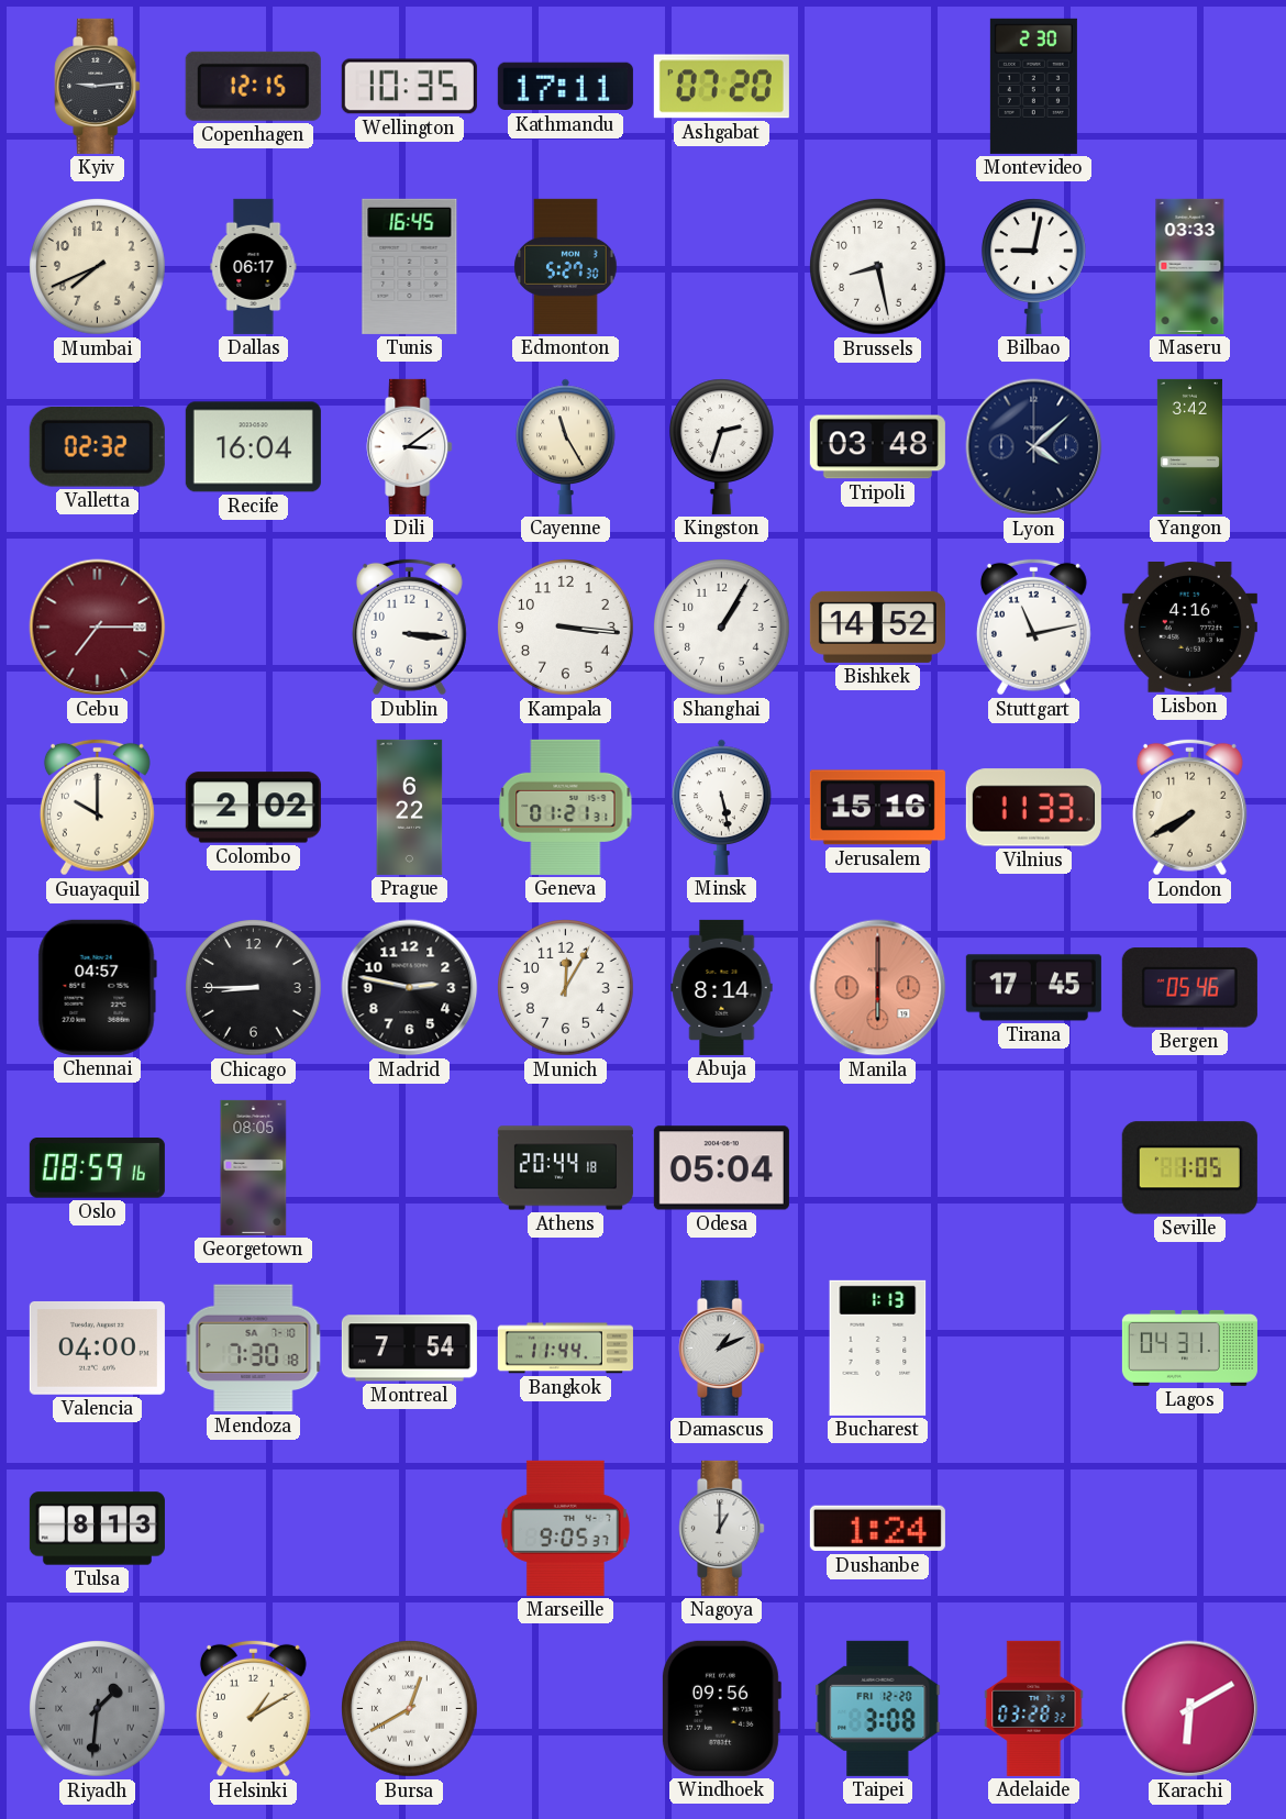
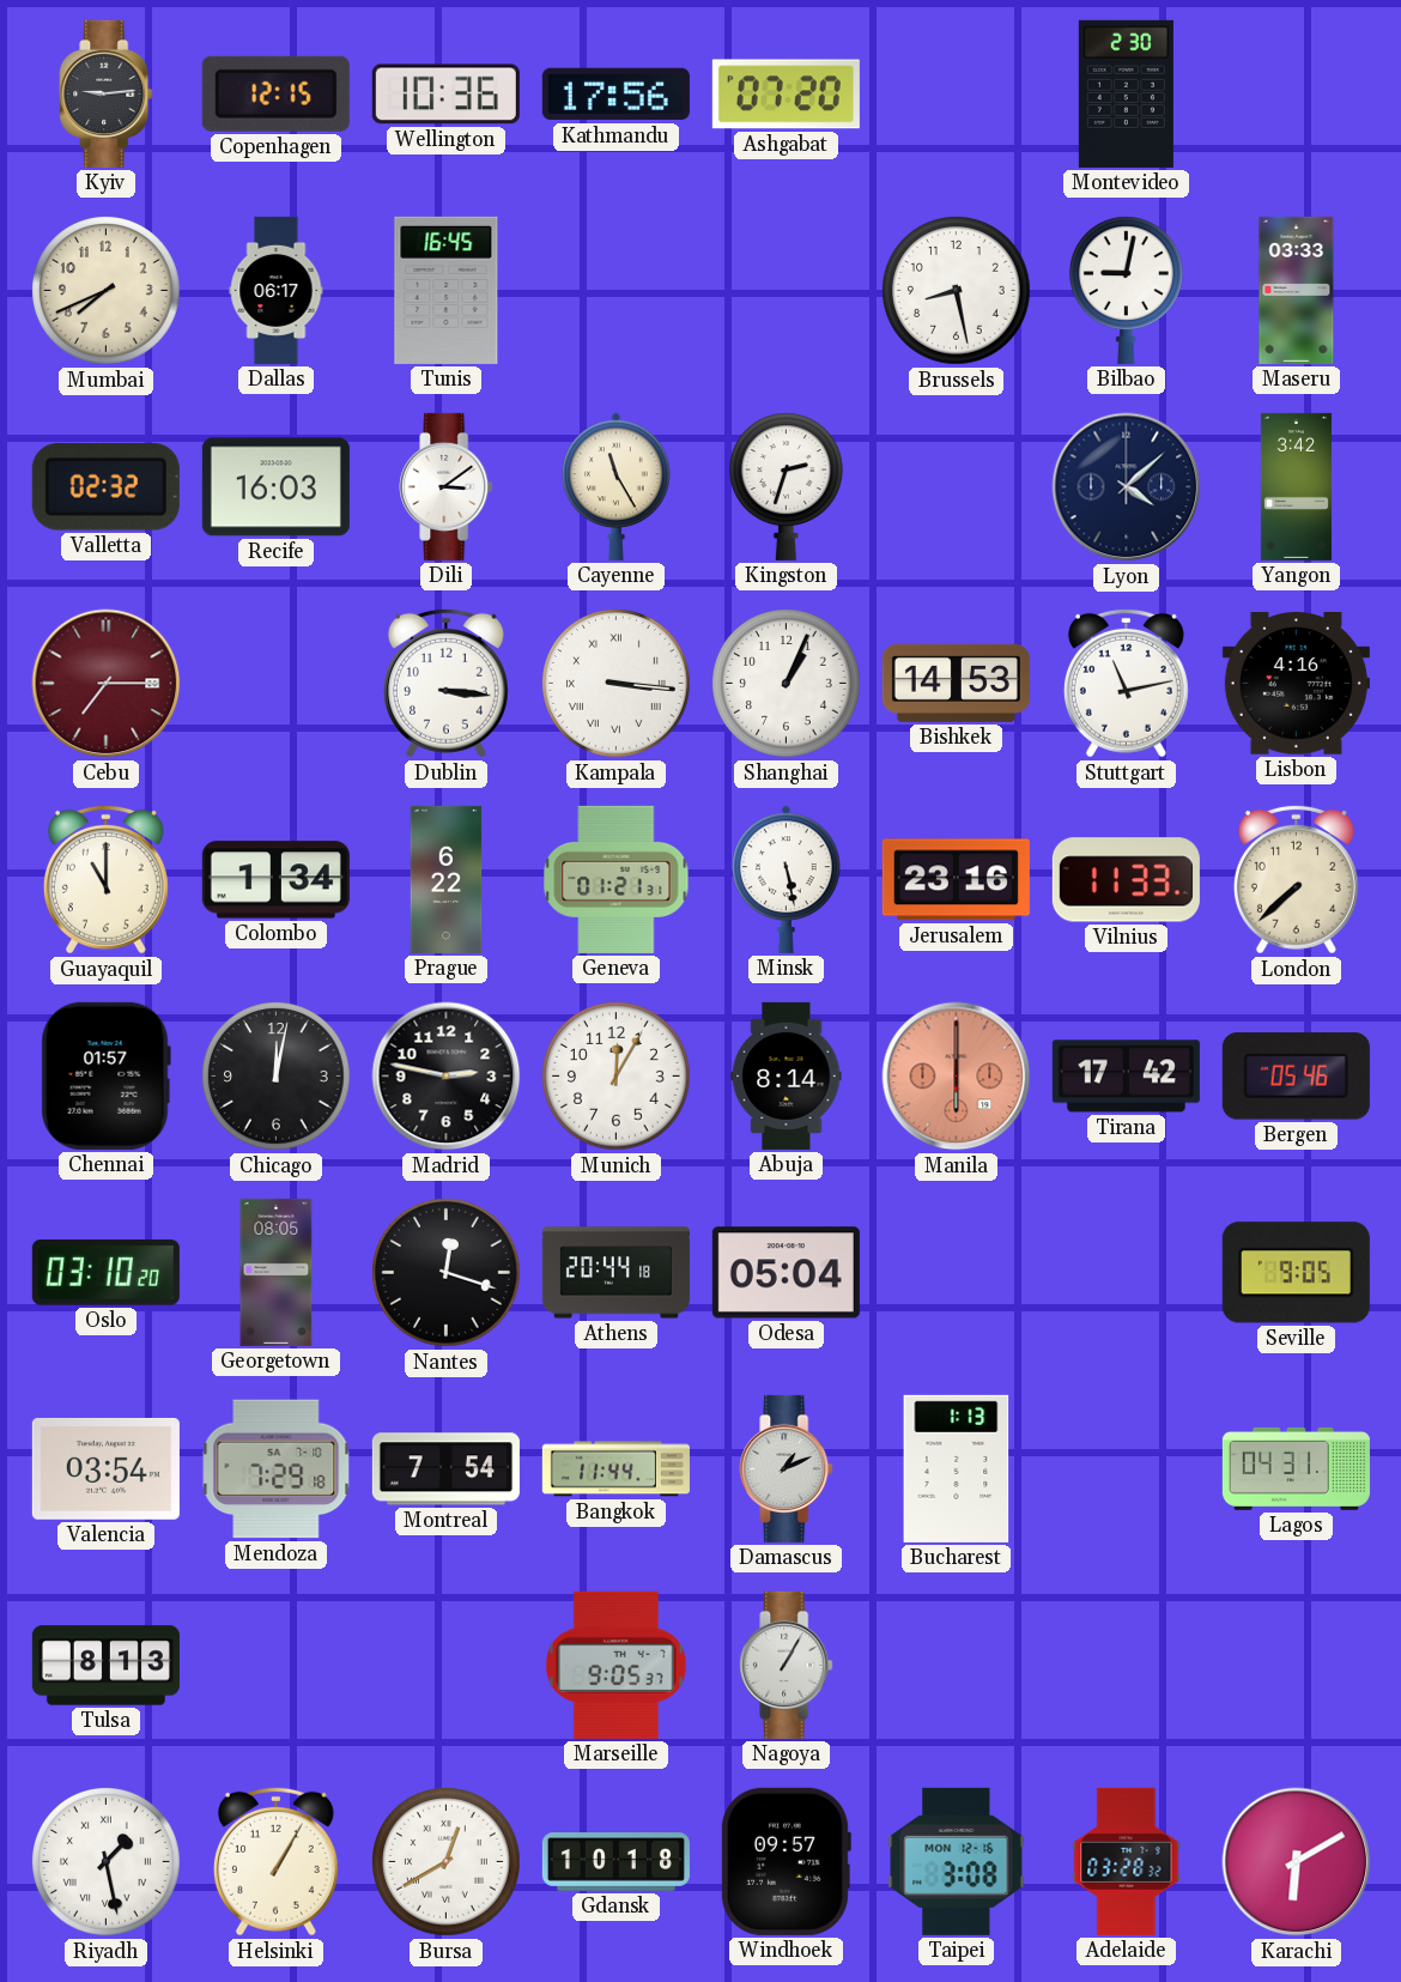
Wellington: 10:35 -> 10:36
Kathmandu: 17:11 -> 17:56
Edmonton: 5:27 -> none
Recife: 16:04 -> 16:03
Tripoli: 03:48 -> none
Kampala numerals: Arabic -> Roman
Shanghai: 1:05 -> 1:04
Bishkek: 14:52 -> 14:53
Guayaquil: 10:00 -> 11:00
Colombo: 2:02 -> 1:34
Jerusalem: 15:16 -> 23:16
London: 7:40 -> 7:38
Chennai: 04:57 -> 01:57
Chicago: 8:45 -> 12:02
Tirana: 17:45 -> 17:42
Oslo: 08:59 -> 03:10
Nantes: none -> 12:18
Seville: 1:05 -> 9:05
Valencia: 04:00 -> 03:54
Mendoza: 7:30 -> 7:29
Nagoya: 1:00 -> 1:05
Dushanbe: 1:24 -> none
Riyadh: 1:31 -> 1:28
Riyadh dial: grey -> white
Helsinki: 1:10 -> 1:05
Gdansk: none -> 10:18
Windhoek: 09:56 -> 09:57
Taipei date: FRI 12-20 -> MON 12-16
